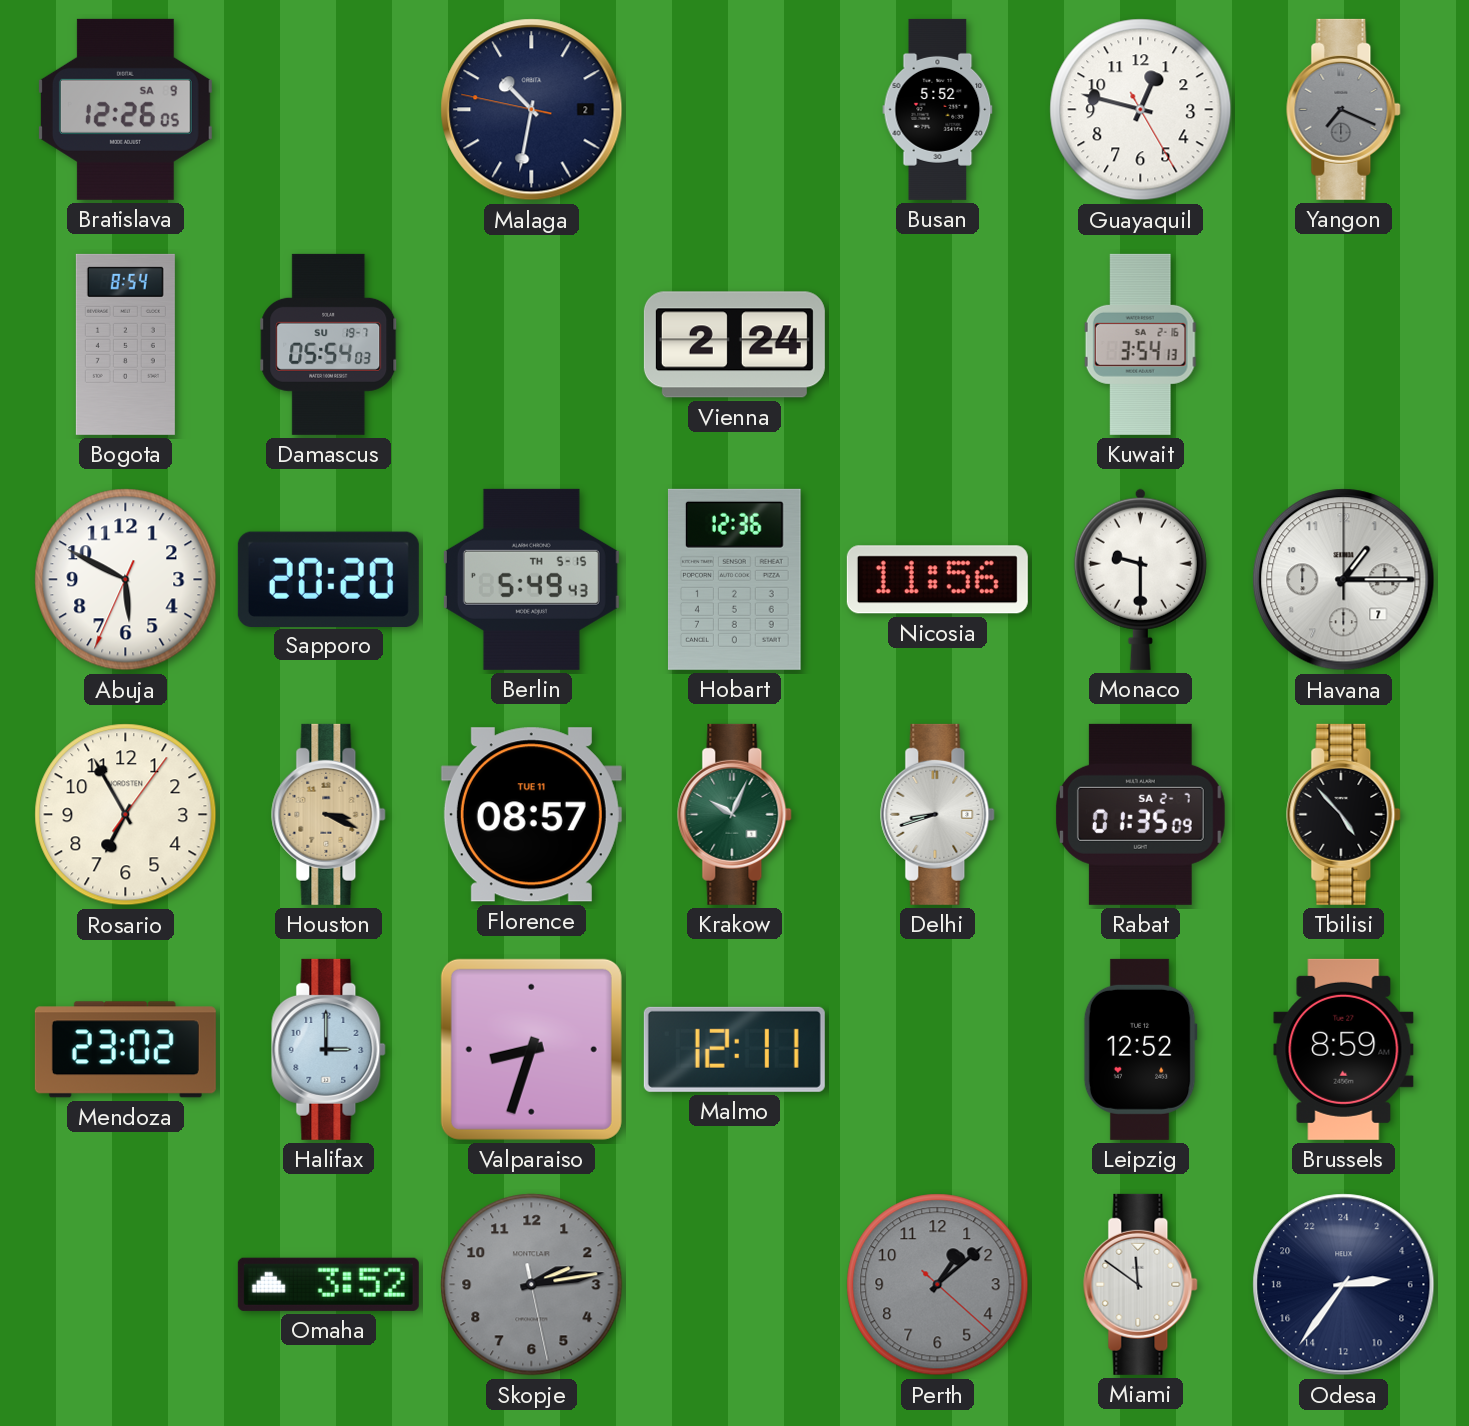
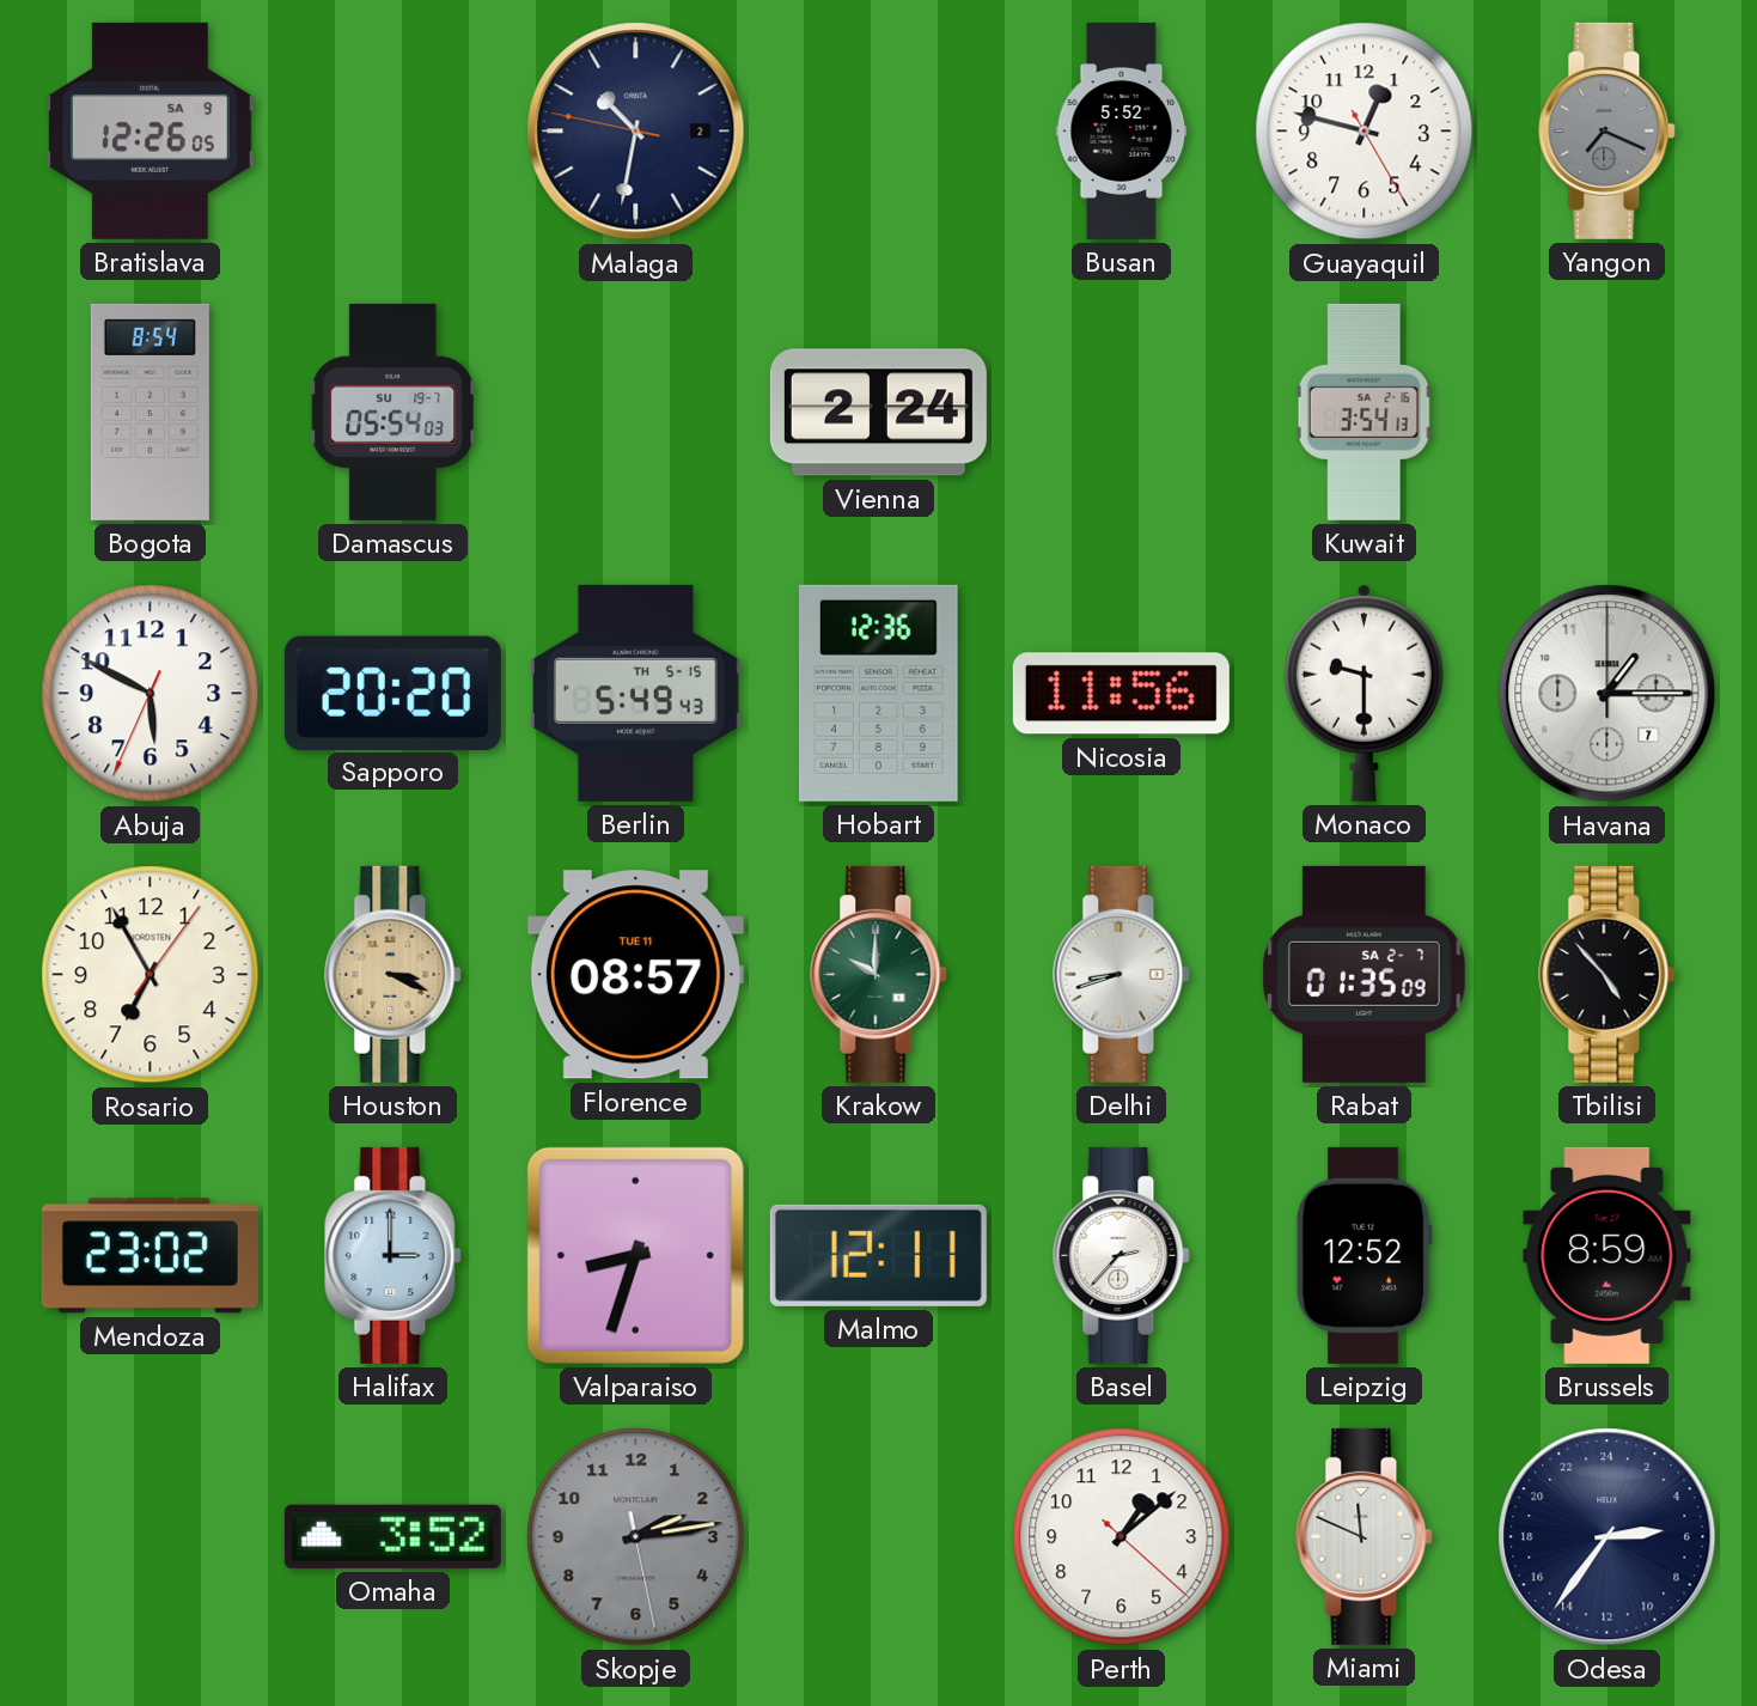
Krakow: 10:04 -> 10:00
Basel: none -> 2:37
Perth dial: grey -> white
Miami: 11:51 -> 11:49
